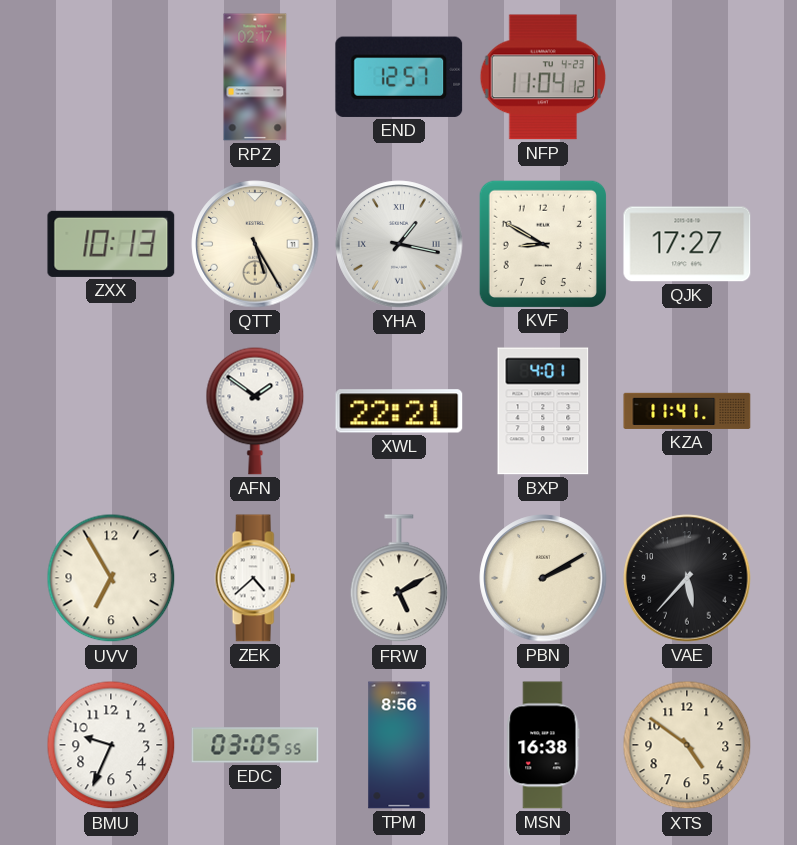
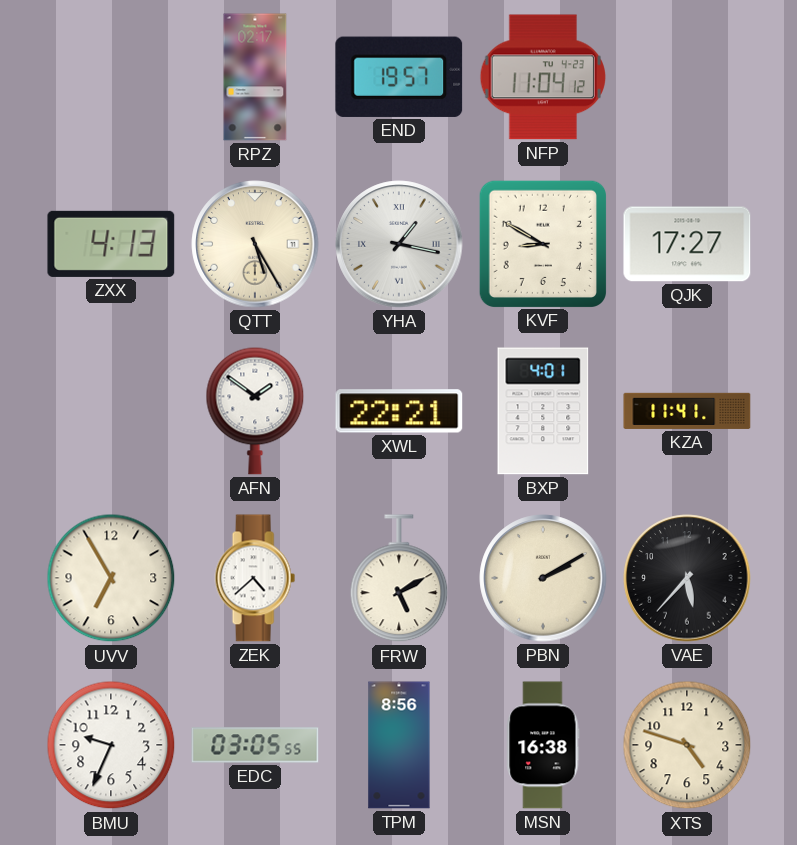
END: 12:57 -> 19:57
ZXX: 10:13 -> 4:13
XTS: 4:51 -> 4:48
